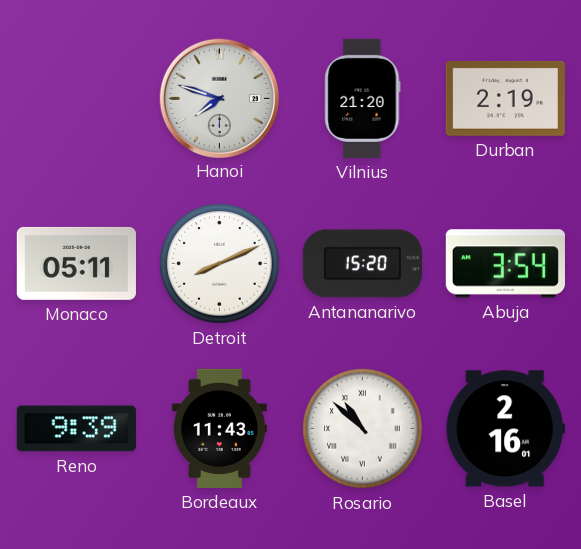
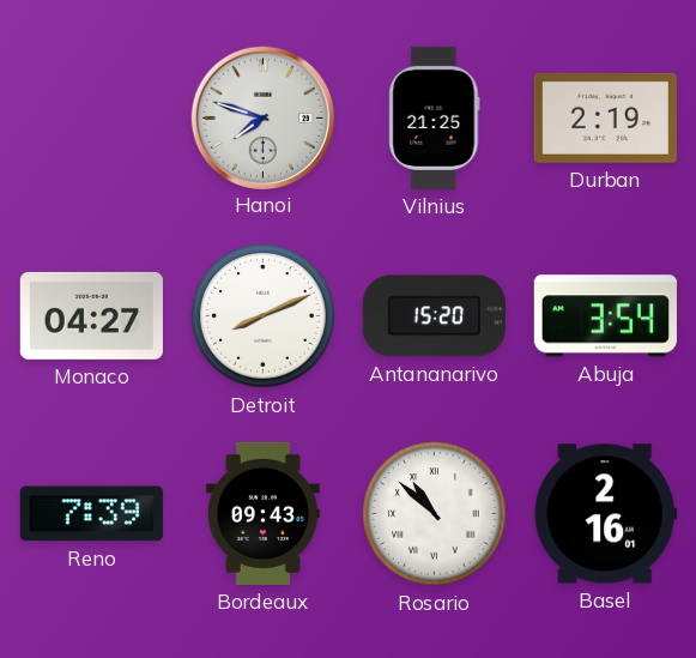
Vilnius: 21:20 -> 21:25
Monaco: 05:11 -> 04:27
Reno: 9:39 -> 7:39
Bordeaux: 11:43 -> 09:43
